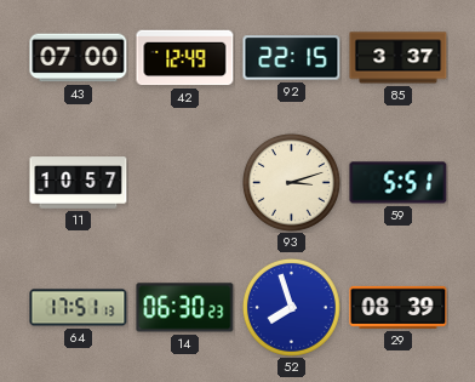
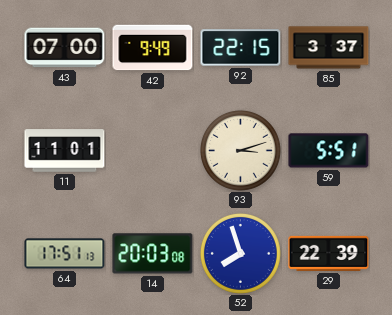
42: 12:49 -> 9:49
11: 10:57 -> 11:01
14: 06:30 -> 20:03
29: 08:39 -> 22:39
